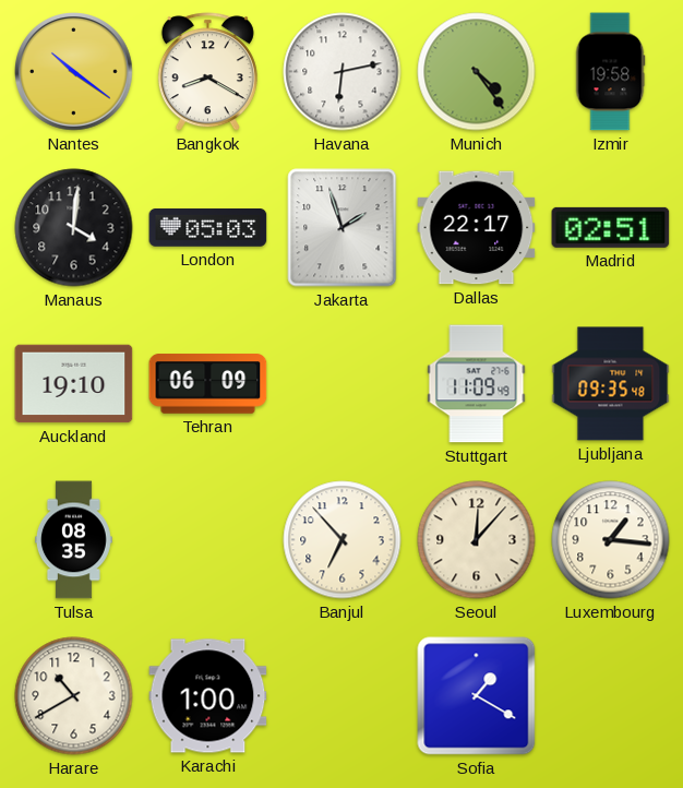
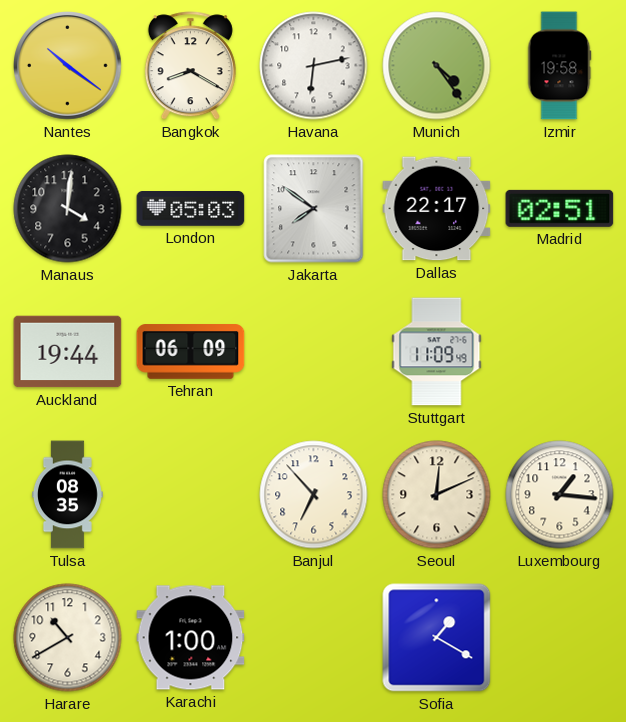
Jakarta: 1:57 -> 7:51
Auckland: 19:10 -> 19:44
Ljubljana: 09:35 -> none
Seoul: 12:07 -> 12:11
